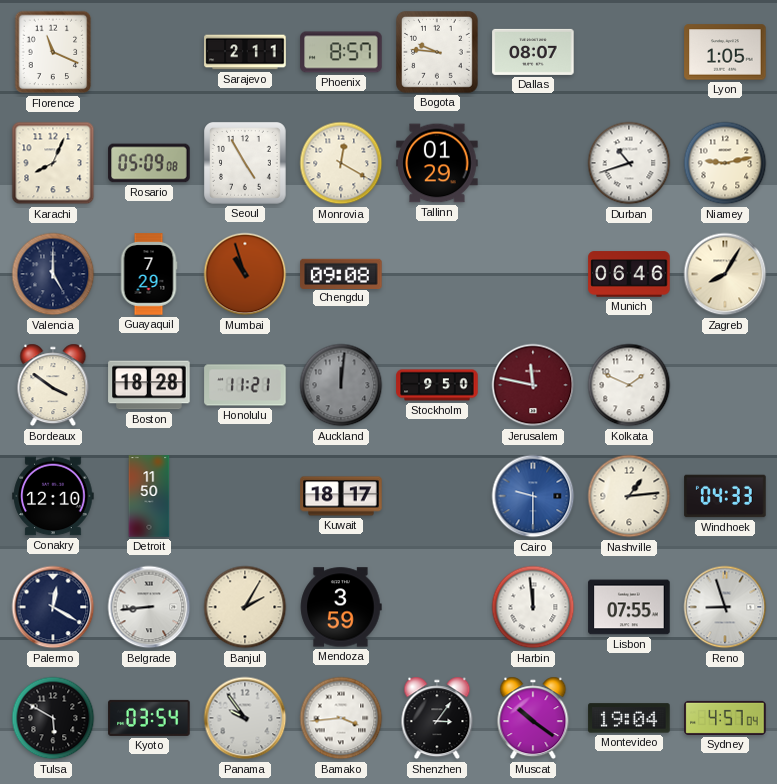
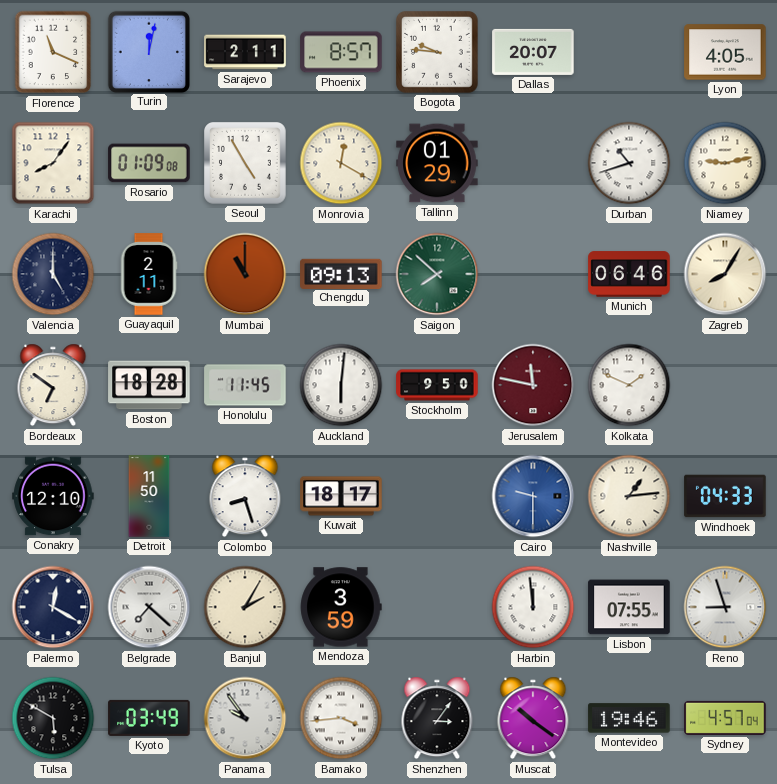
Turin: none -> 12:02
Dallas: 08:07 -> 20:07
Lyon: 1:05 -> 4:05
Karachi: 8:04 -> 8:06
Rosario: 05:09 -> 01:09
Guayaquil: 7:29 -> 2:11
Mumbai: 10:57 -> 11:00
Chengdu: 09:08 -> 09:13
Saigon: none -> 7:52
Bordeaux: 3:51 -> 6:51
Honolulu: 11:21 -> 11:45
Auckland: 12:01 -> 6:01
Auckland dial: grey -> white
Colombo: none -> 8:27
Belgrade: 8:44 -> 7:22
Kyoto: 03:54 -> 03:49
Montevideo: 19:04 -> 19:46
